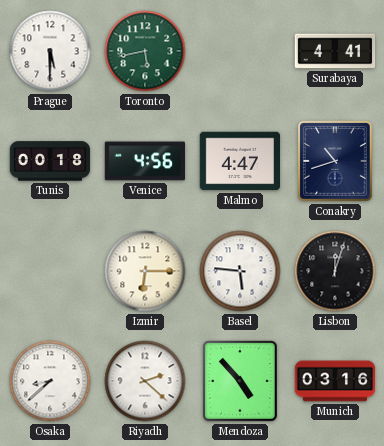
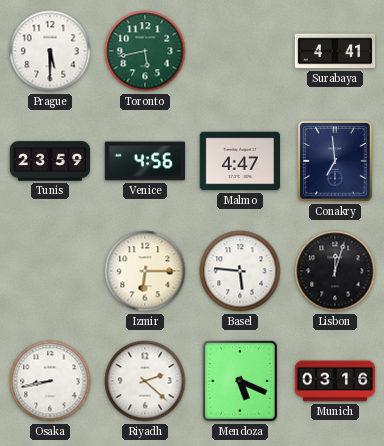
Tunis: 00:18 -> 23:59
Conakry: 10:42 -> 6:59
Osaka: 8:38 -> 8:43
Mendoza: 4:53 -> 5:19
